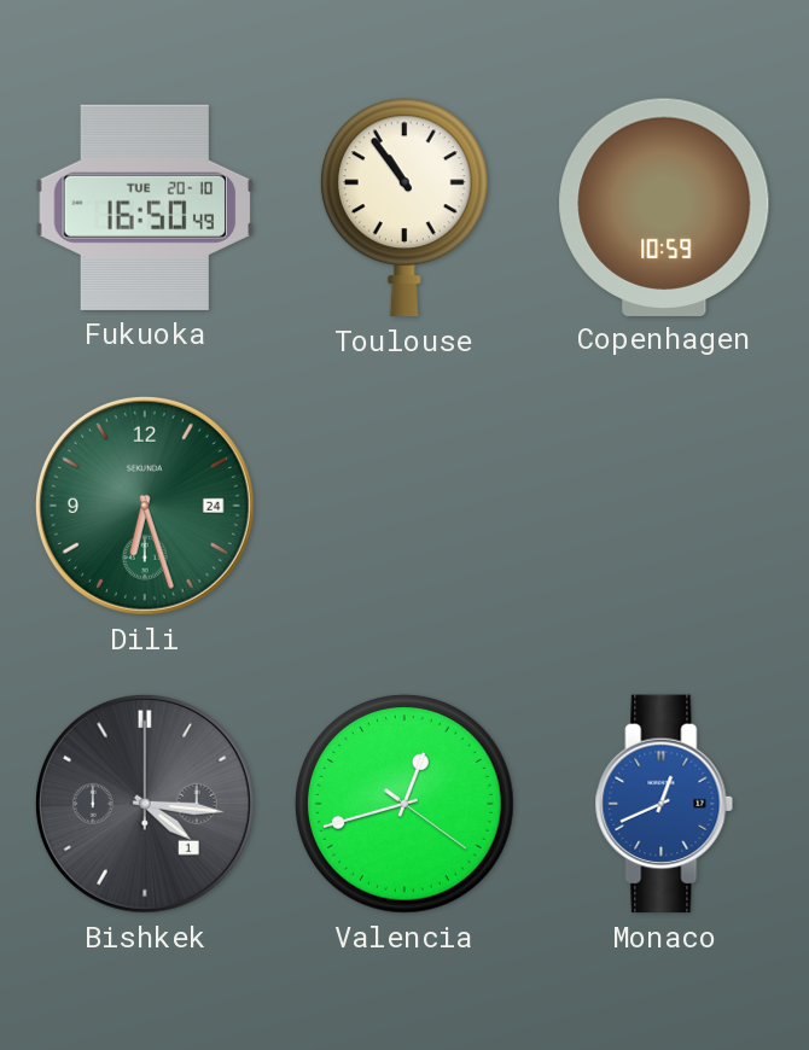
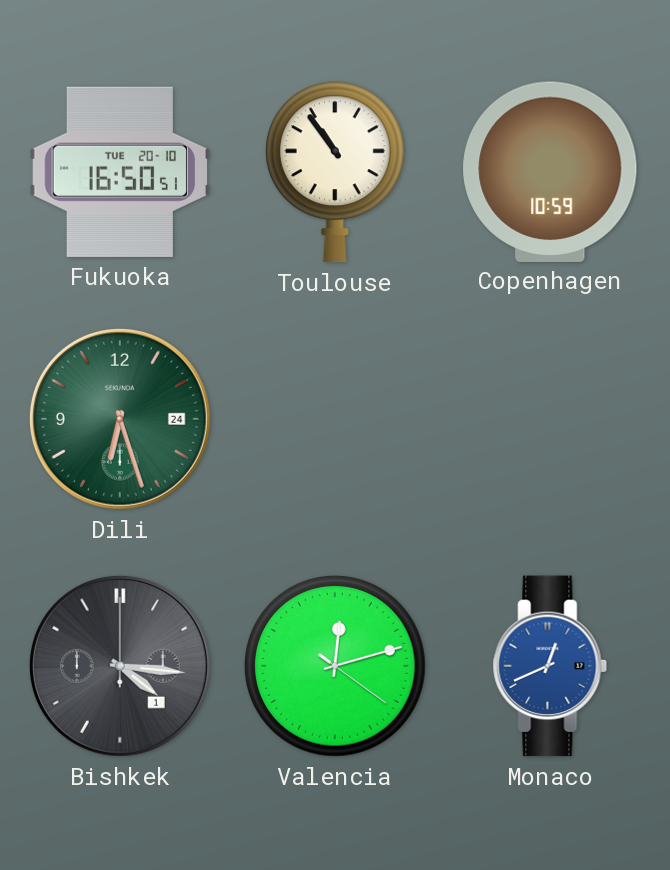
Fukuoka: 16:50:49 -> 16:50:51
Valencia: 12:42 -> 12:12
